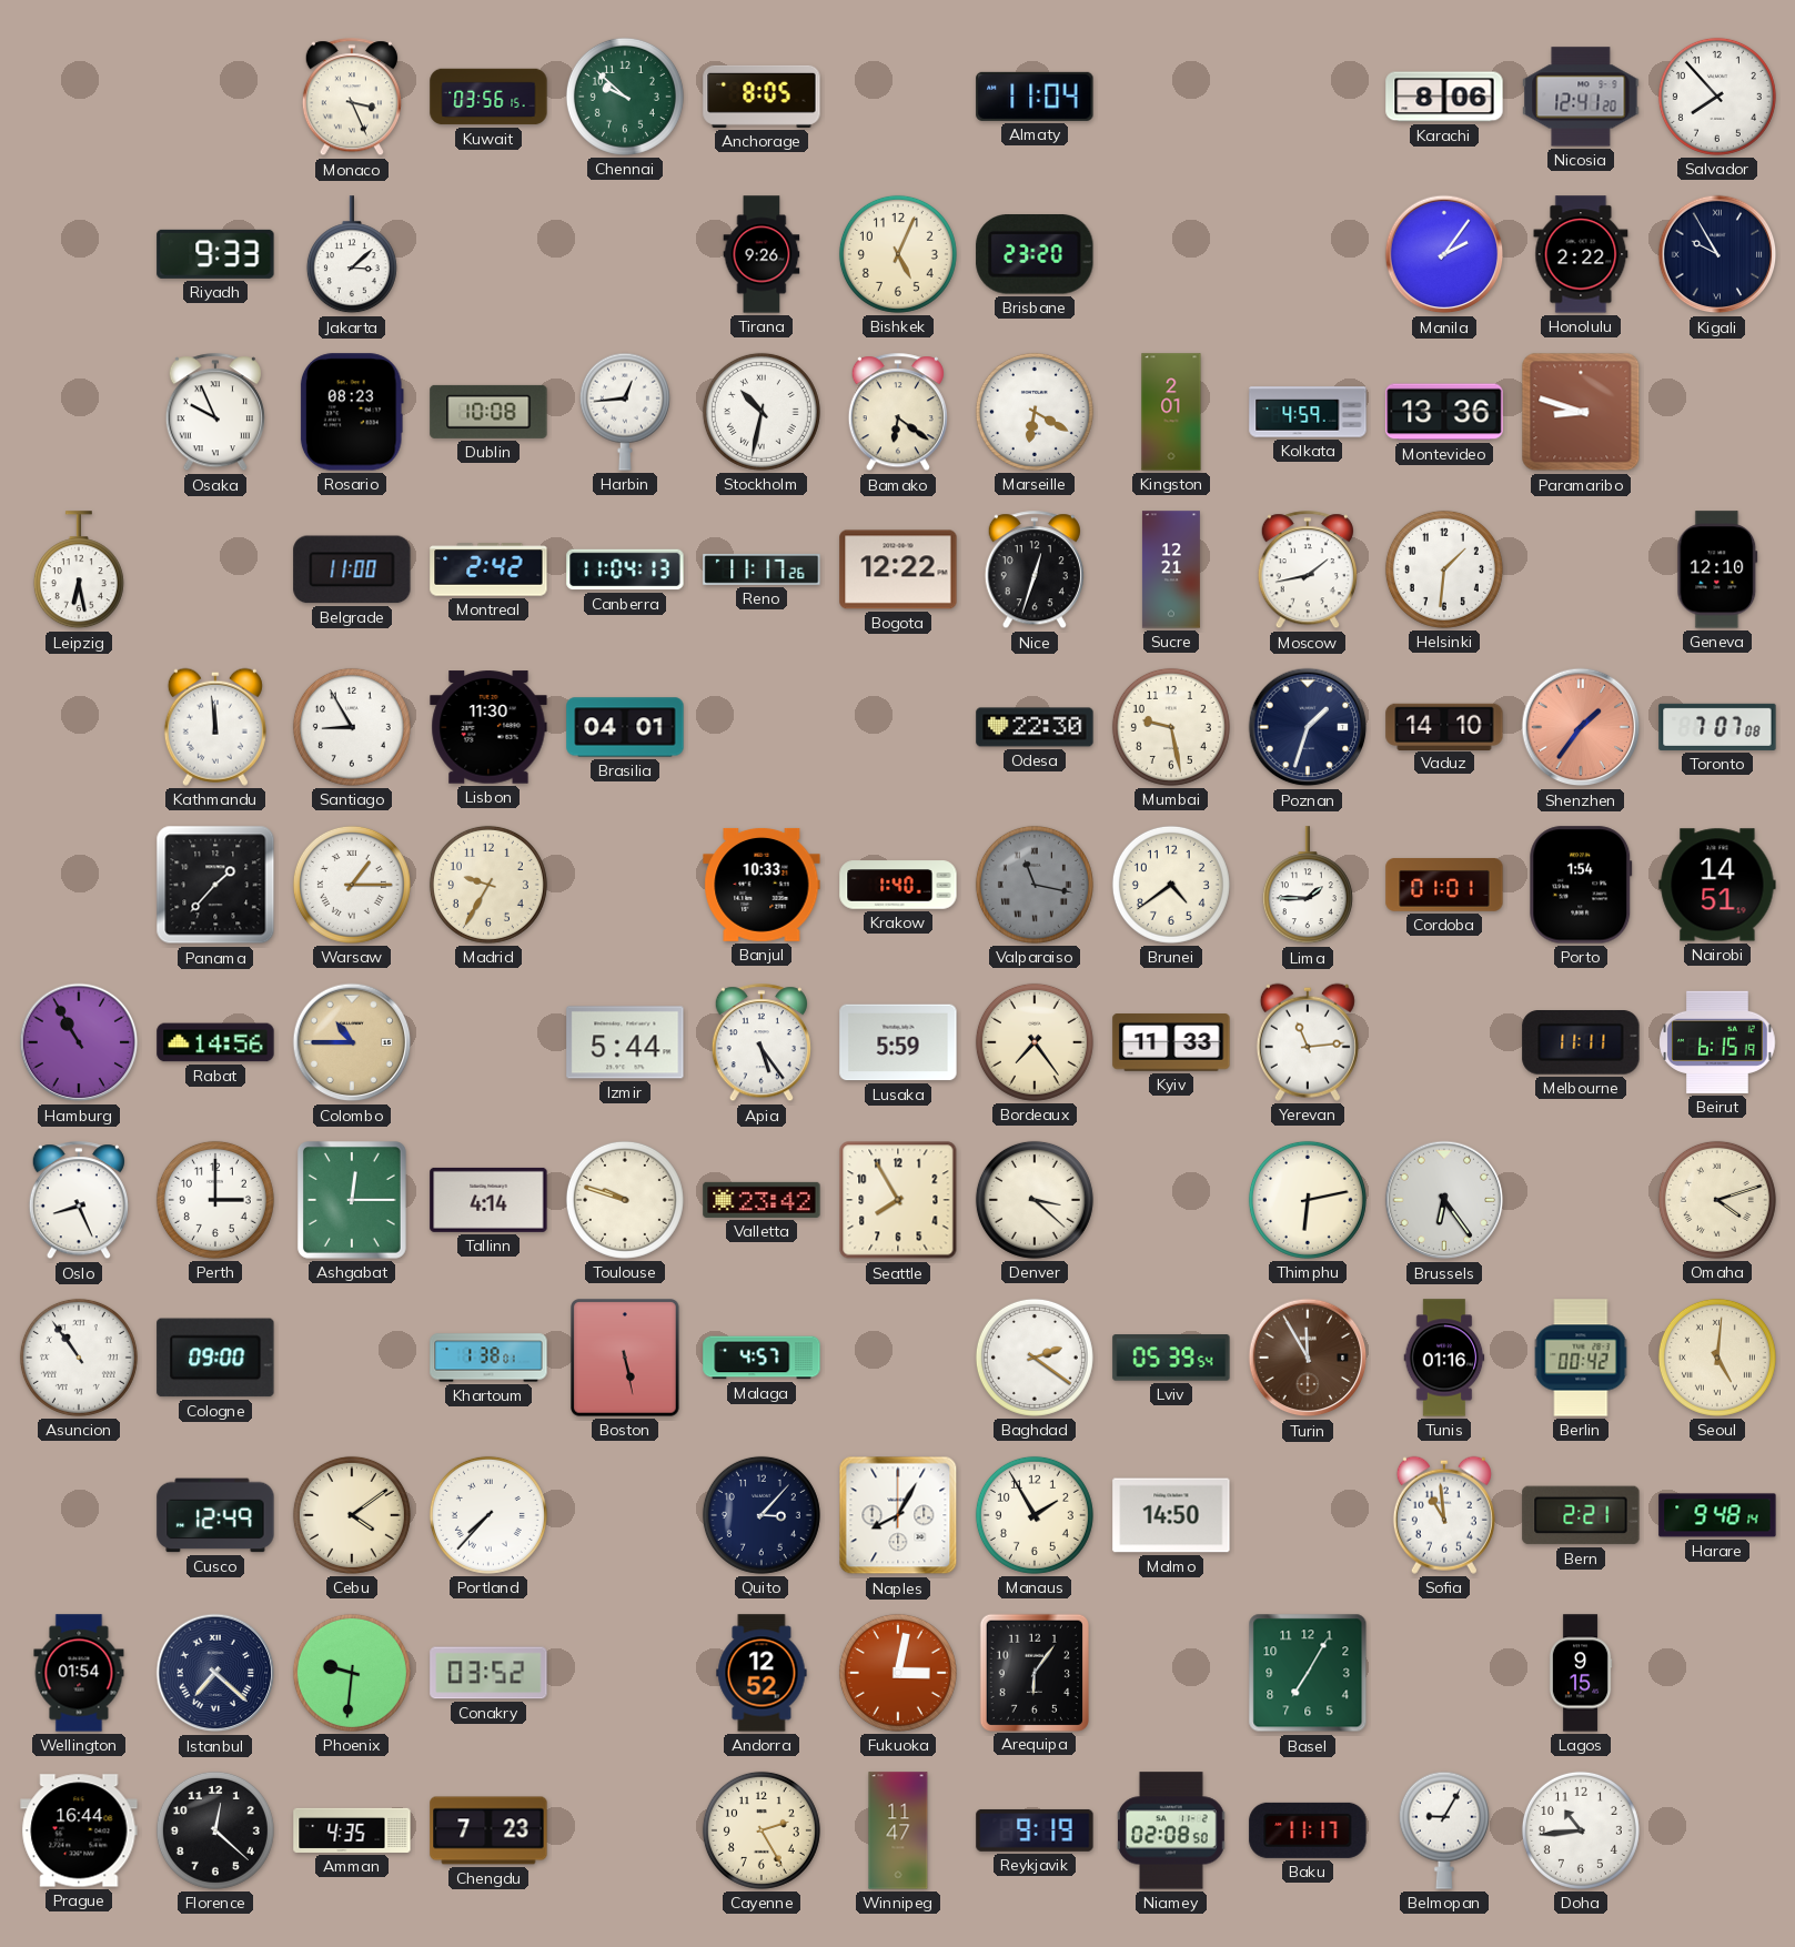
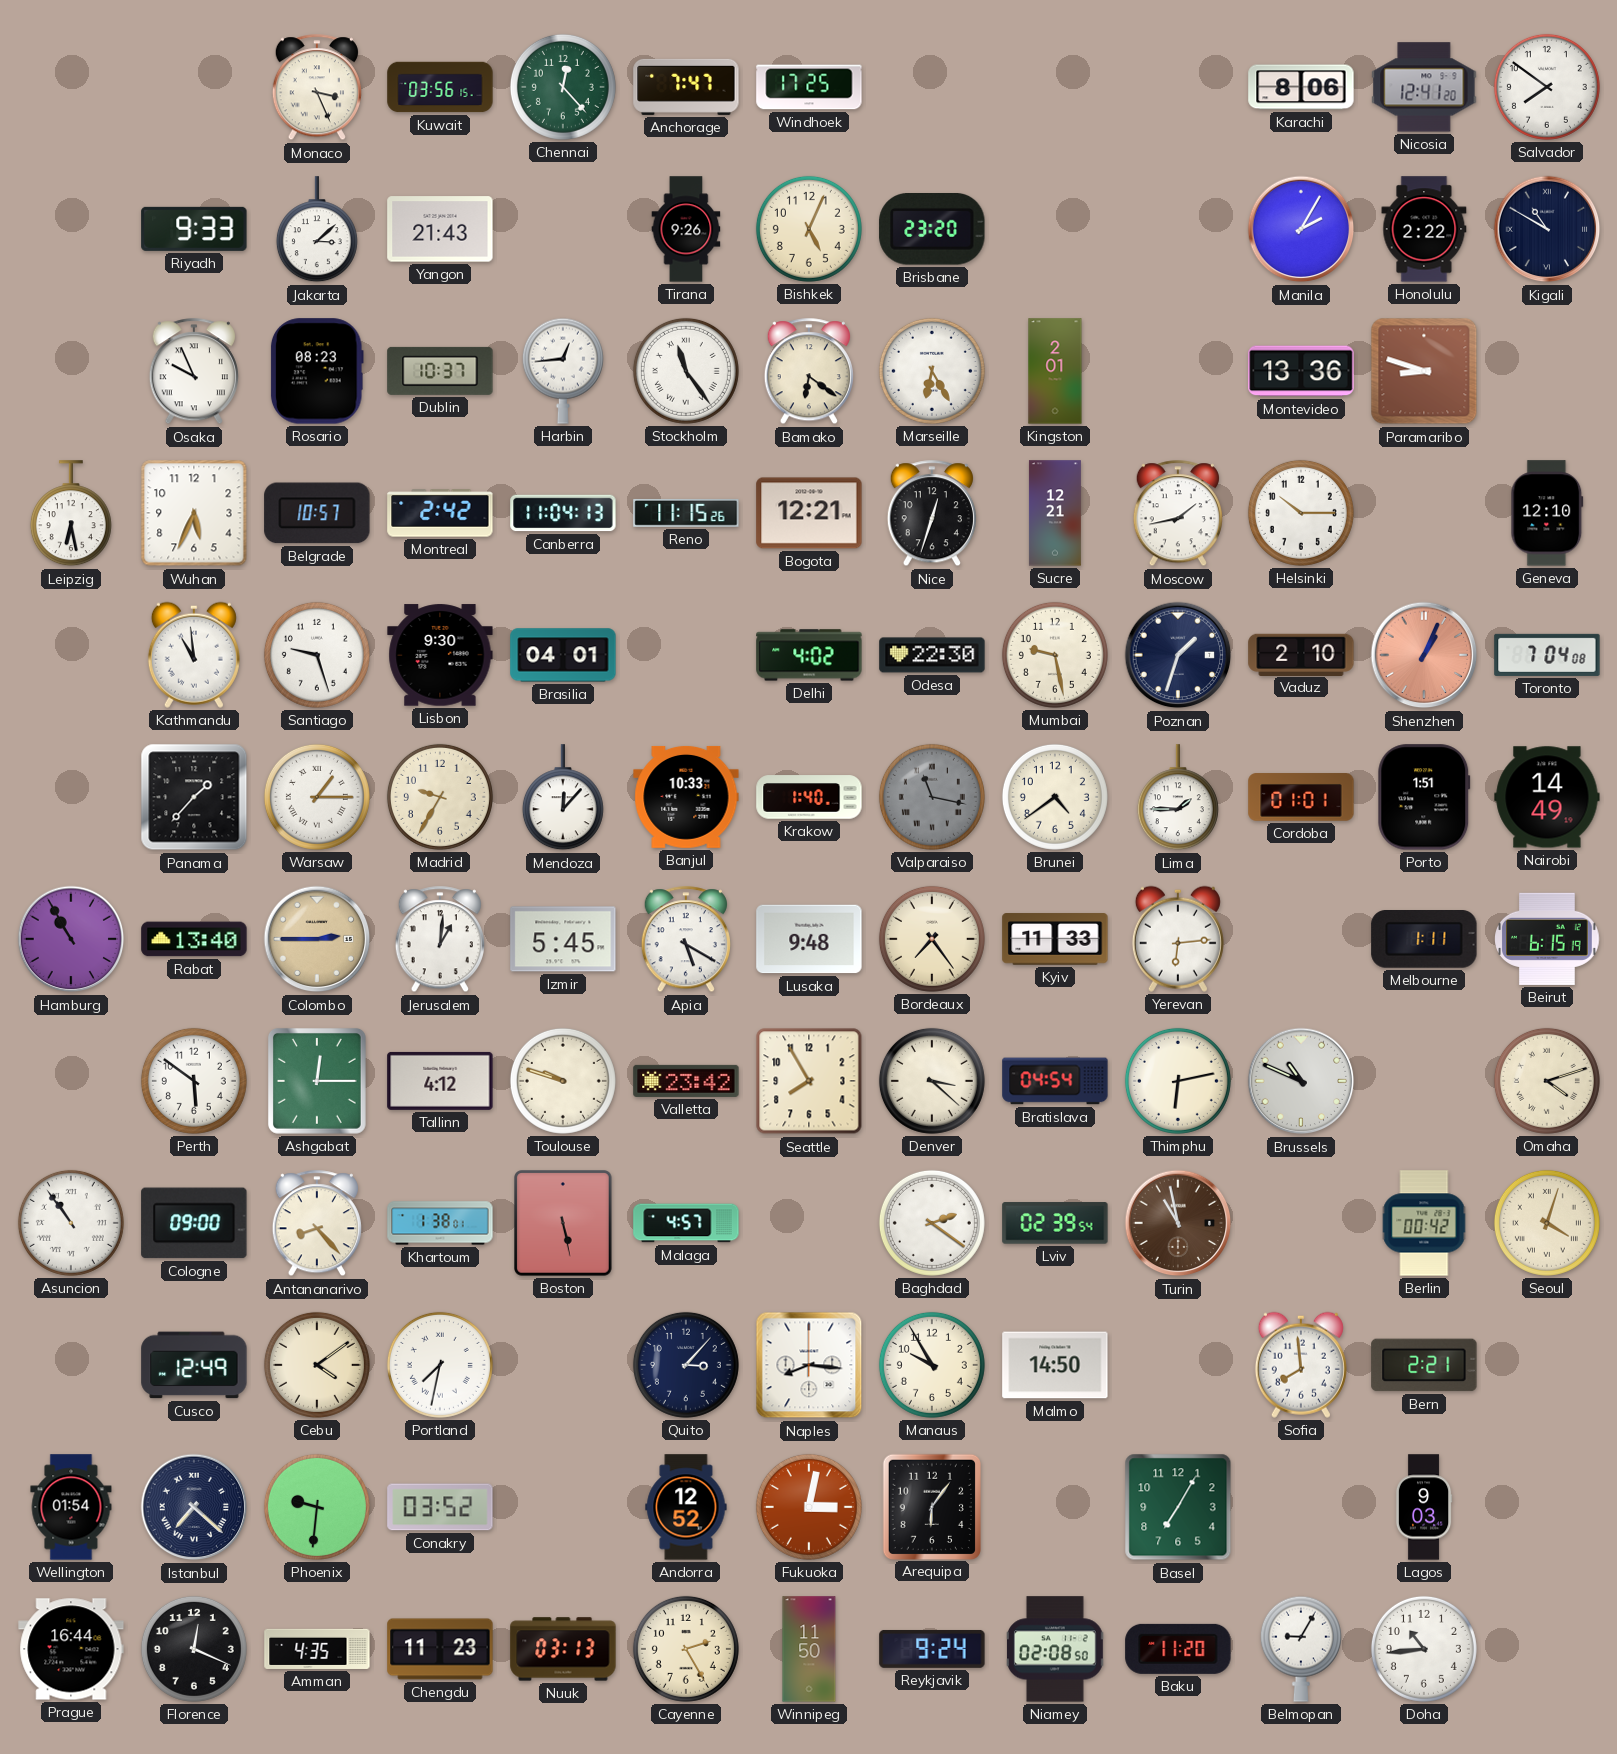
Chennai: 9:52 -> 12:23
Anchorage: 8:05 -> 7:47
Windhoek: none -> 17:25
Almaty: 11:04 -> none
Salvador: 7:53 -> 7:51
Yangon: none -> 21:43
Manila: 2:06 -> 2:05
Kigali: 9:55 -> 10:50
Dublin: 10:08 -> 10:37
Stockholm: 10:32 -> 11:24
Marseille: 6:20 -> 6:25
Kolkata: 4:59 -> none
Wuhan: none -> 5:34
Belgrade: 11:00 -> 10:57
Reno: 11:17 -> 11:15
Bogota: 12:22 -> 12:21
Helsinki: 1:31 -> 10:15
Kathmandu: 11:59 -> 10:59
Santiago: 8:55 -> 9:27
Lisbon: 11:30 -> 9:30
Delhi: none -> 4:02
Vaduz: 14:10 -> 2:10
Shenzhen: 1:36 -> 1:04
Toronto: 7:07 -> 7:04
Mendoza: none -> 12:07
Porto: 1:54 -> 1:51
Nairobi: 14:51 -> 14:49
Rabat: 14:56 -> 13:40
Colombo: 10:45 -> 2:45
Jerusalem: none -> 1:01
Izmir: 5:44 -> 5:45
Apia: 5:24 -> 5:20
Lusaka: 5:59 -> 9:48
Yerevan: 11:14 -> 6:14
Melbourne: 11:11 -> 1:11
Oslo: 8:26 -> none
Perth: 3:00 -> 5:51
Tallinn: 4:14 -> 4:12
Bratislava: none -> 04:54
Brussels: 6:24 -> 10:49
Antananarivo: none -> 8:23
Lviv: 05:39 -> 02:39
Turin: 11:55 -> 10:58
Tunis: 01:16 -> none
Seoul: 5:01 -> 4:03
Portland: 7:37 -> 7:32
Naples: 8:05 -> 8:16
Manaus: 1:55 -> 9:55
Sofia: 10:59 -> 7:59
Harare: 9:48 -> none
Lagos: 9:15 -> 9:03
Florence: 12:22 -> 12:19
Chengdu: 7:23 -> 11:23
Nuuk: none -> 03:13
Winnipeg: 11:47 -> 11:50
Reykjavik: 9:19 -> 9:24
Baku: 11:17 -> 11:20
